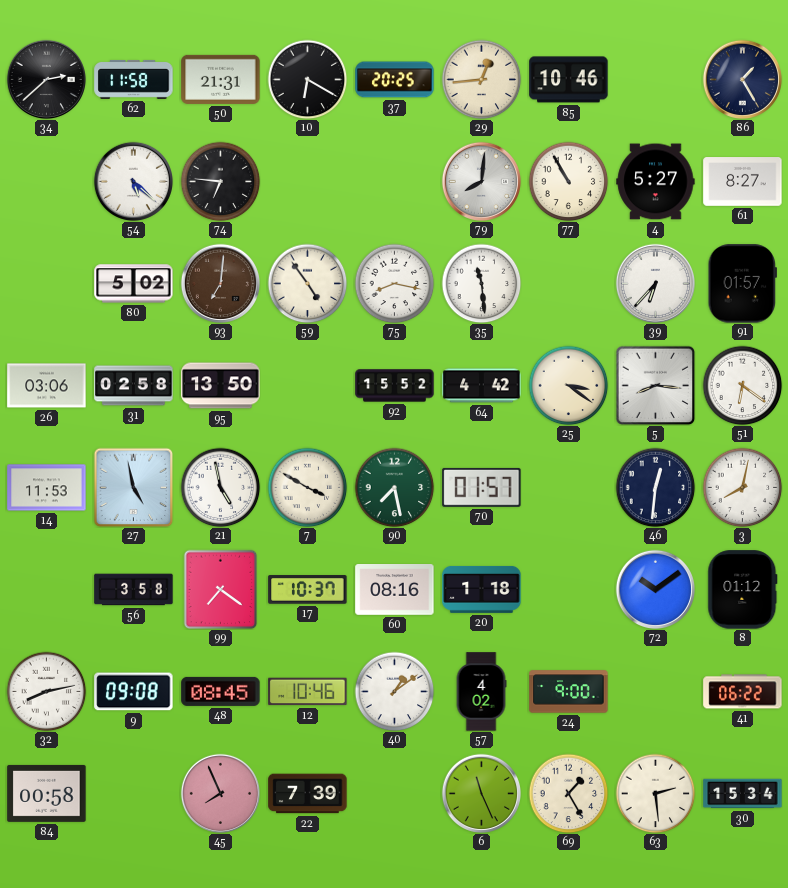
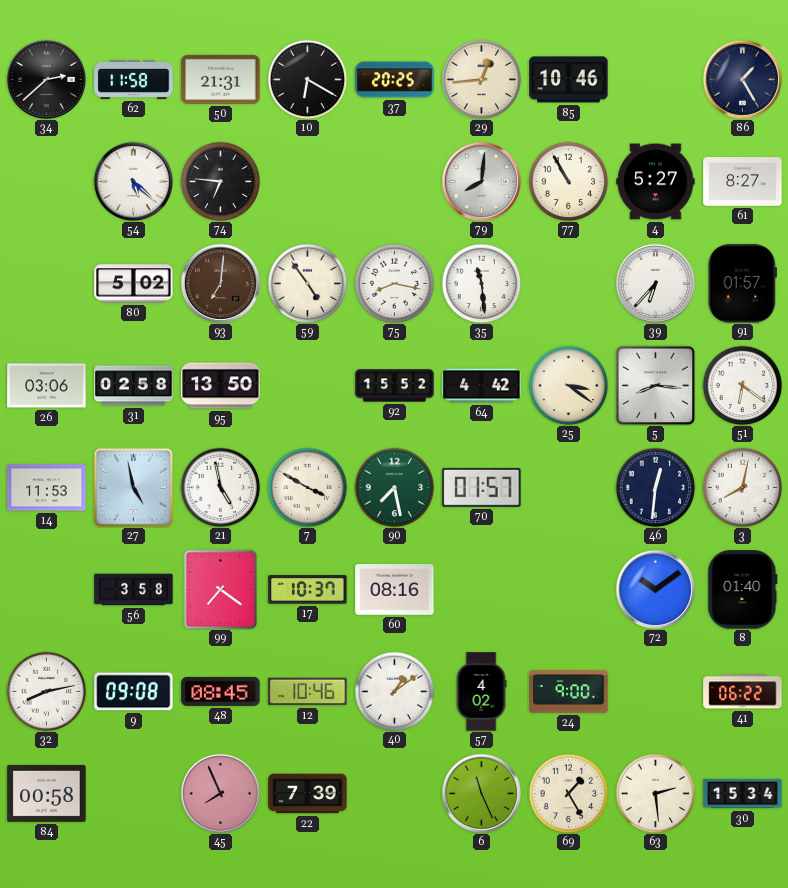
20: 1:18 -> none
8: 01:12 -> 01:40
